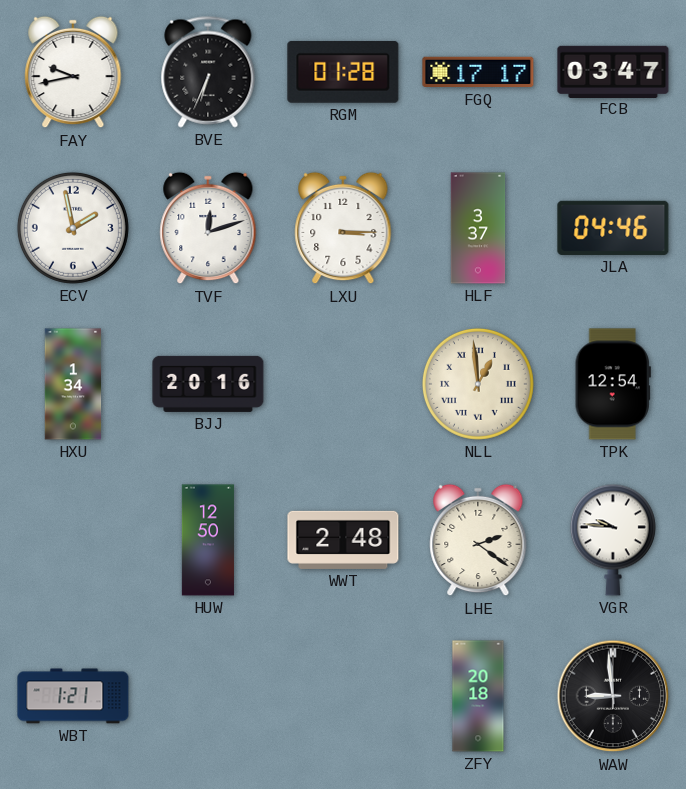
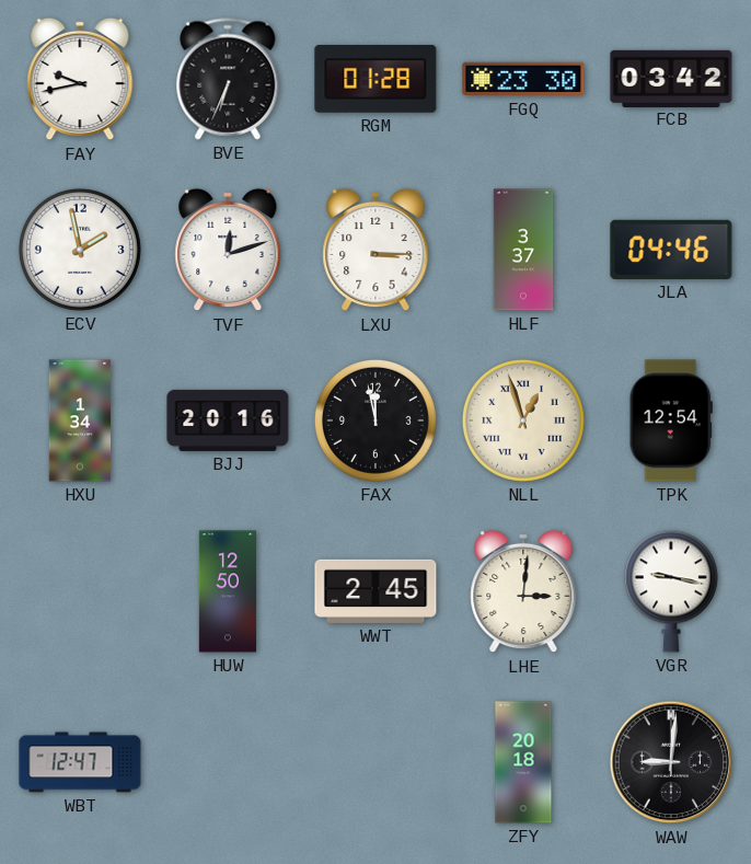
FGQ: 17:17 -> 23:30
FCB: 03:47 -> 03:42
FAX: none -> 11:58
NLL: 12:59 -> 12:57
WWT: 2:48 -> 2:45
LHE: 2:21 -> 3:01
VGR: 9:46 -> 9:17
WBT: 1:21 -> 12:47
WAW: 8:59 -> 9:01
